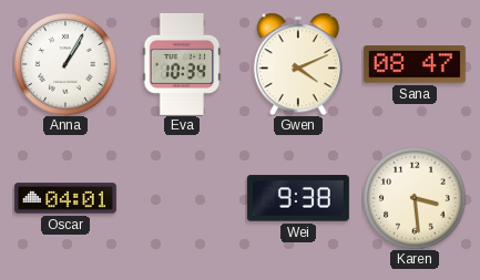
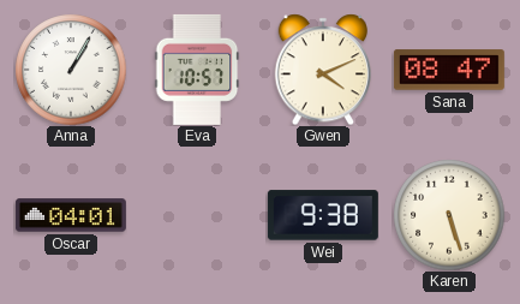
Eva: 10:34 -> 10:57
Karen: 3:29 -> 5:27
